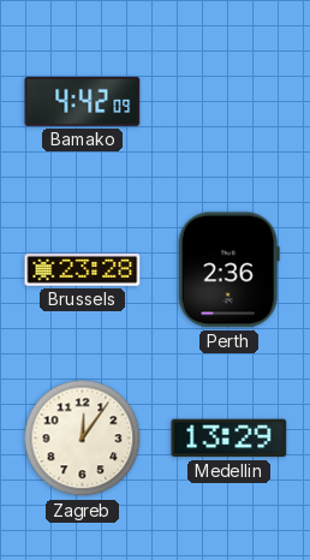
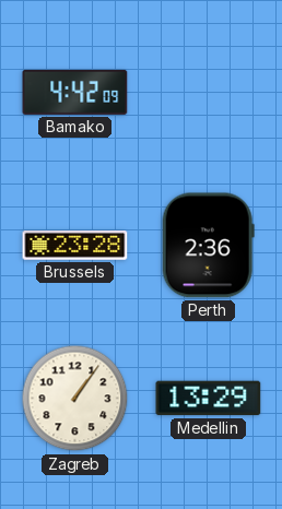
Zagreb: 12:06 -> 1:06
